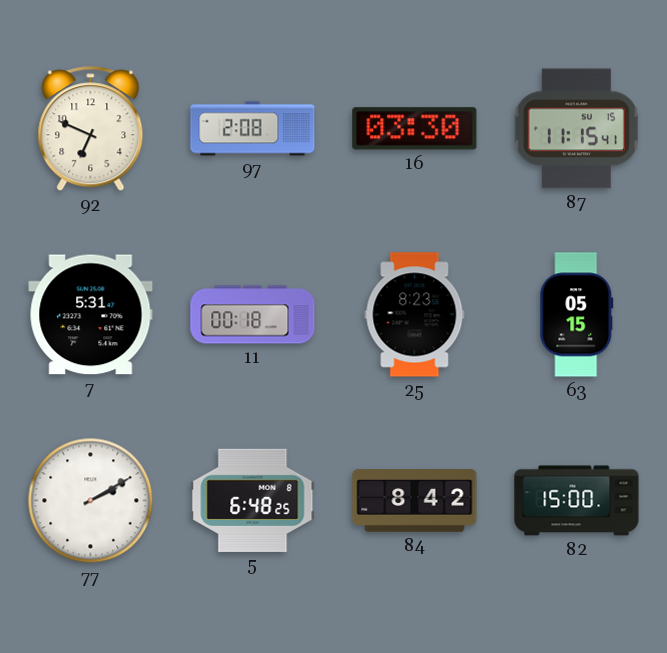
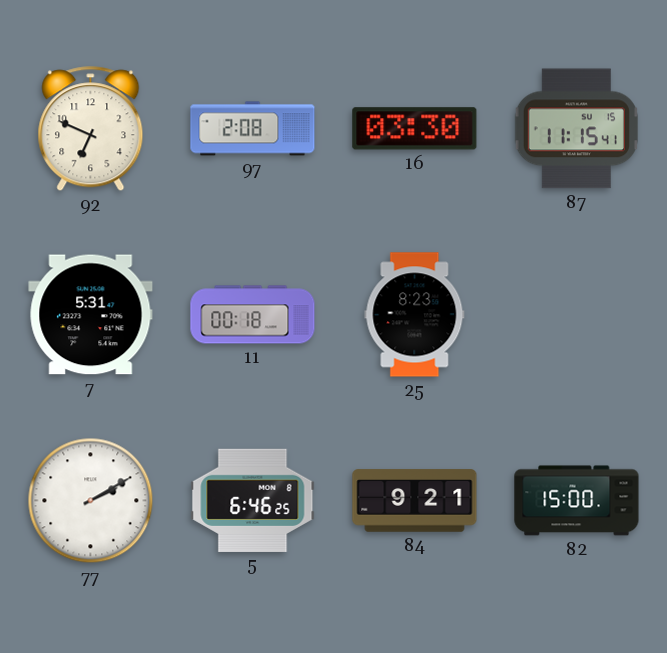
63: 05:15 -> none
5: 6:48 -> 6:46
84: 8:42 -> 9:21
